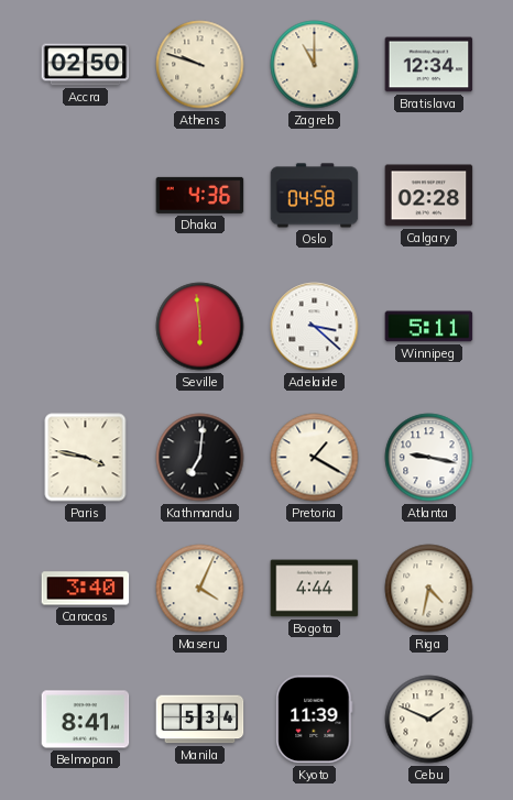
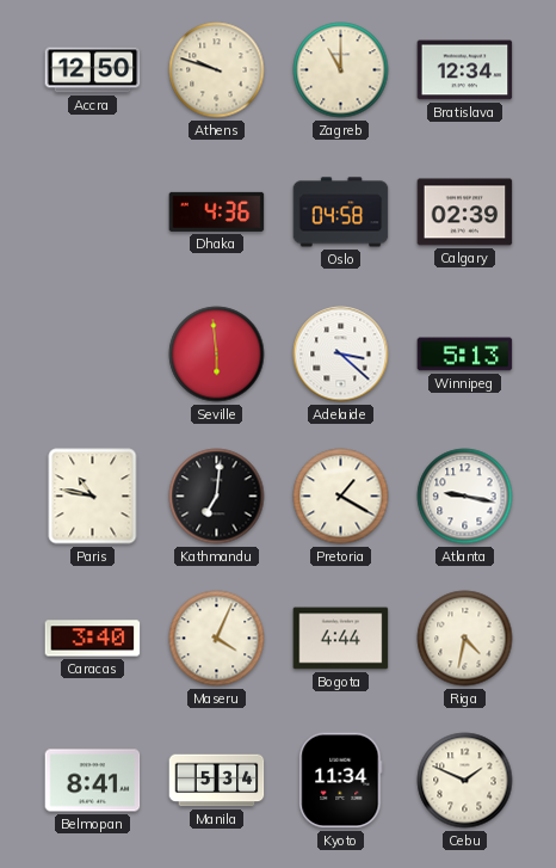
Accra: 02:50 -> 12:50
Calgary: 02:28 -> 02:39
Winnipeg: 5:11 -> 5:13
Paris: 3:47 -> 10:47
Kyoto: 11:39 -> 11:34
